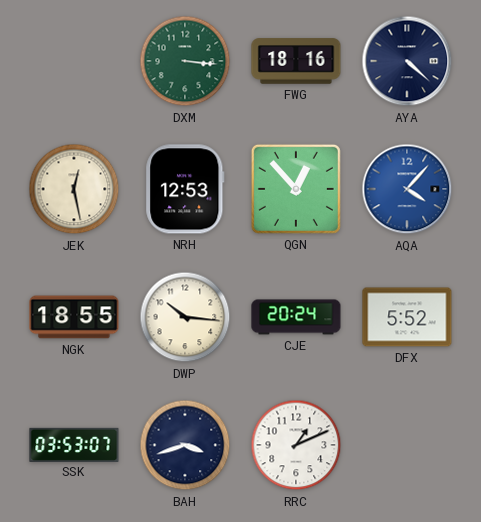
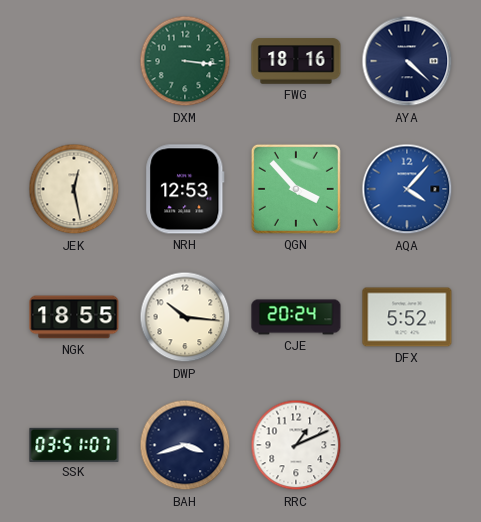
QGN: 12:53 -> 3:53
SSK: 03:53 -> 03:51
